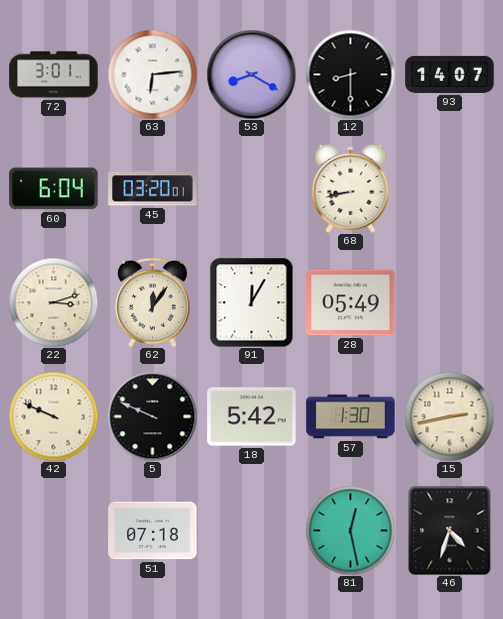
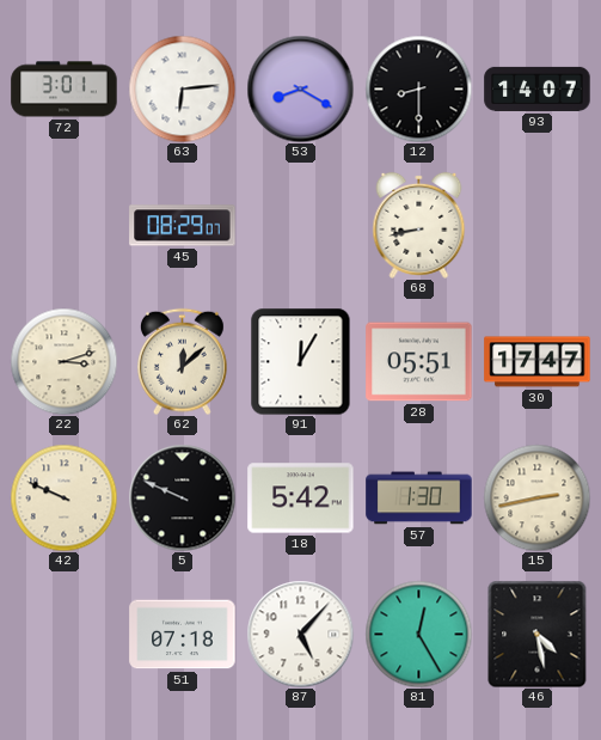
60: 6:04 -> none
45: 03:20 -> 08:29
62: 12:06 -> 12:08
28: 05:49 -> 05:51
30: none -> 17:47
87: none -> 5:07
81: 12:28 -> 12:25
46: 4:33 -> 4:28
